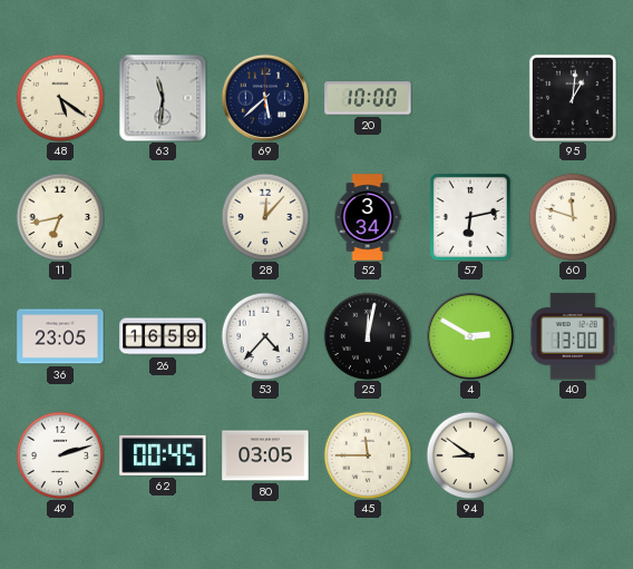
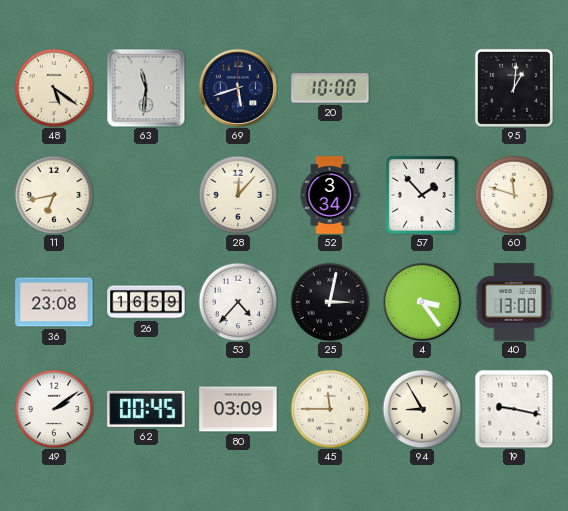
69: 5:38 -> 5:42
57: 6:13 -> 1:53
36: 23:05 -> 23:08
25: 12:02 -> 3:02
4: 2:50 -> 3:24
49: 2:12 -> 2:09
80: 03:05 -> 03:09
94: 8:51 -> 8:55
19: none -> 9:17
